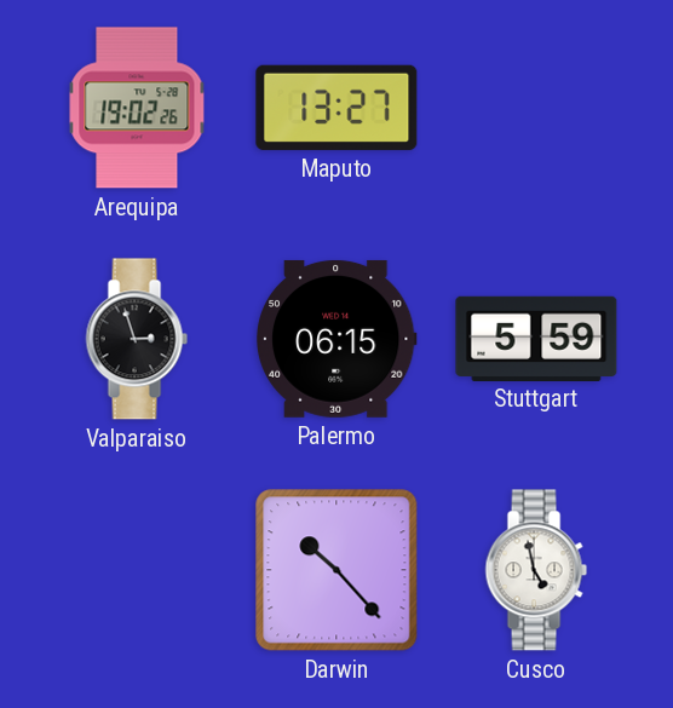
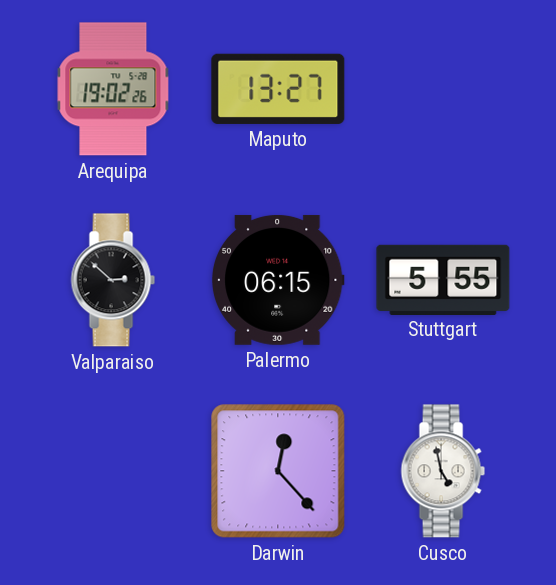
Valparaiso: 2:57 -> 2:52
Stuttgart: 5:59 -> 5:55
Darwin: 10:23 -> 12:23
